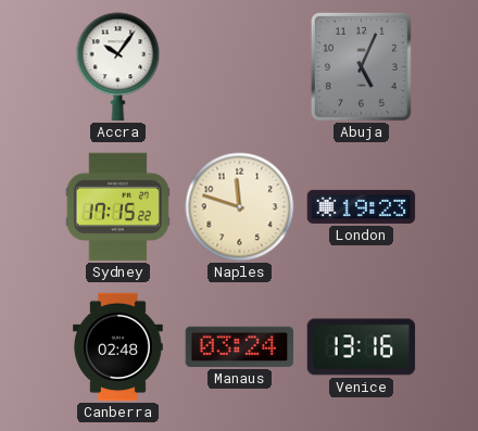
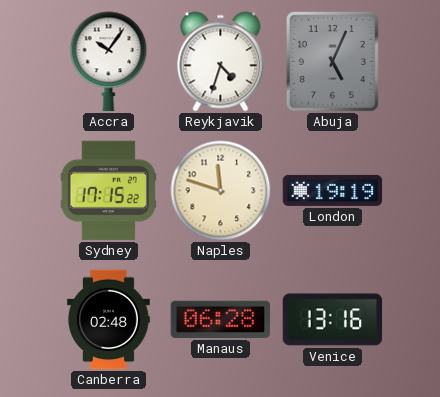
Reykjavik: none -> 4:33
London: 19:23 -> 19:19
Manaus: 03:24 -> 06:28
